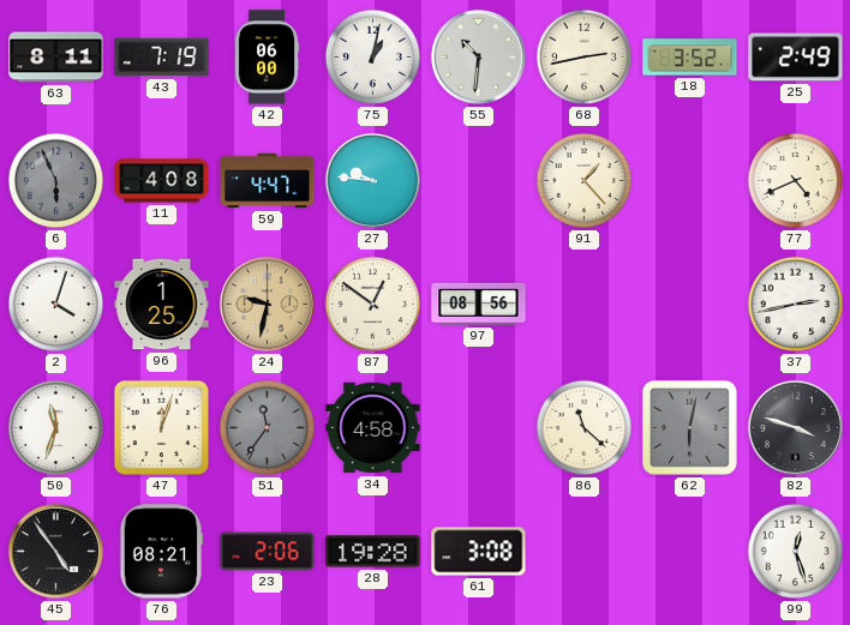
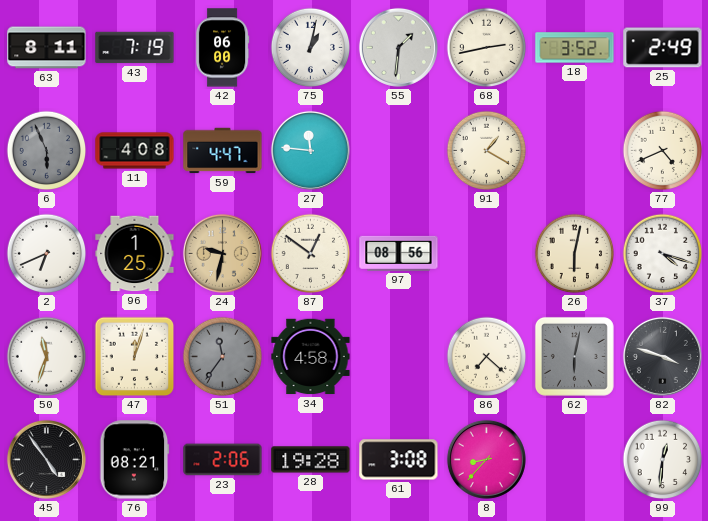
55: 10:31 -> 1:31
27: 9:46 -> 11:46
91: 1:23 -> 1:20
2: 4:03 -> 6:41
26: none -> 6:02
37: 2:43 -> 4:18
86: 11:22 -> 7:22
8: none -> 8:37
99: 12:27 -> 12:31
